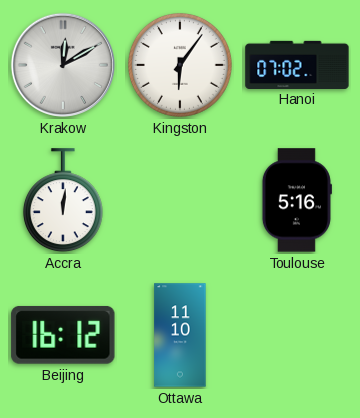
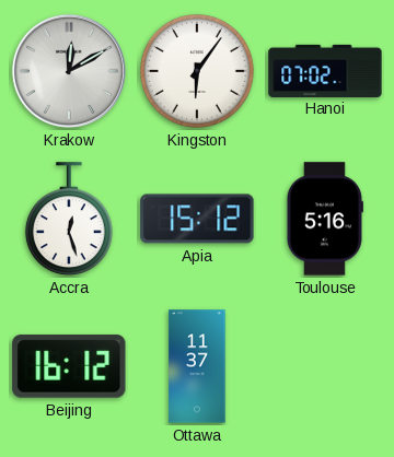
Accra: 12:01 -> 12:27
Apia: none -> 15:12
Ottawa: 11:10 -> 11:37
